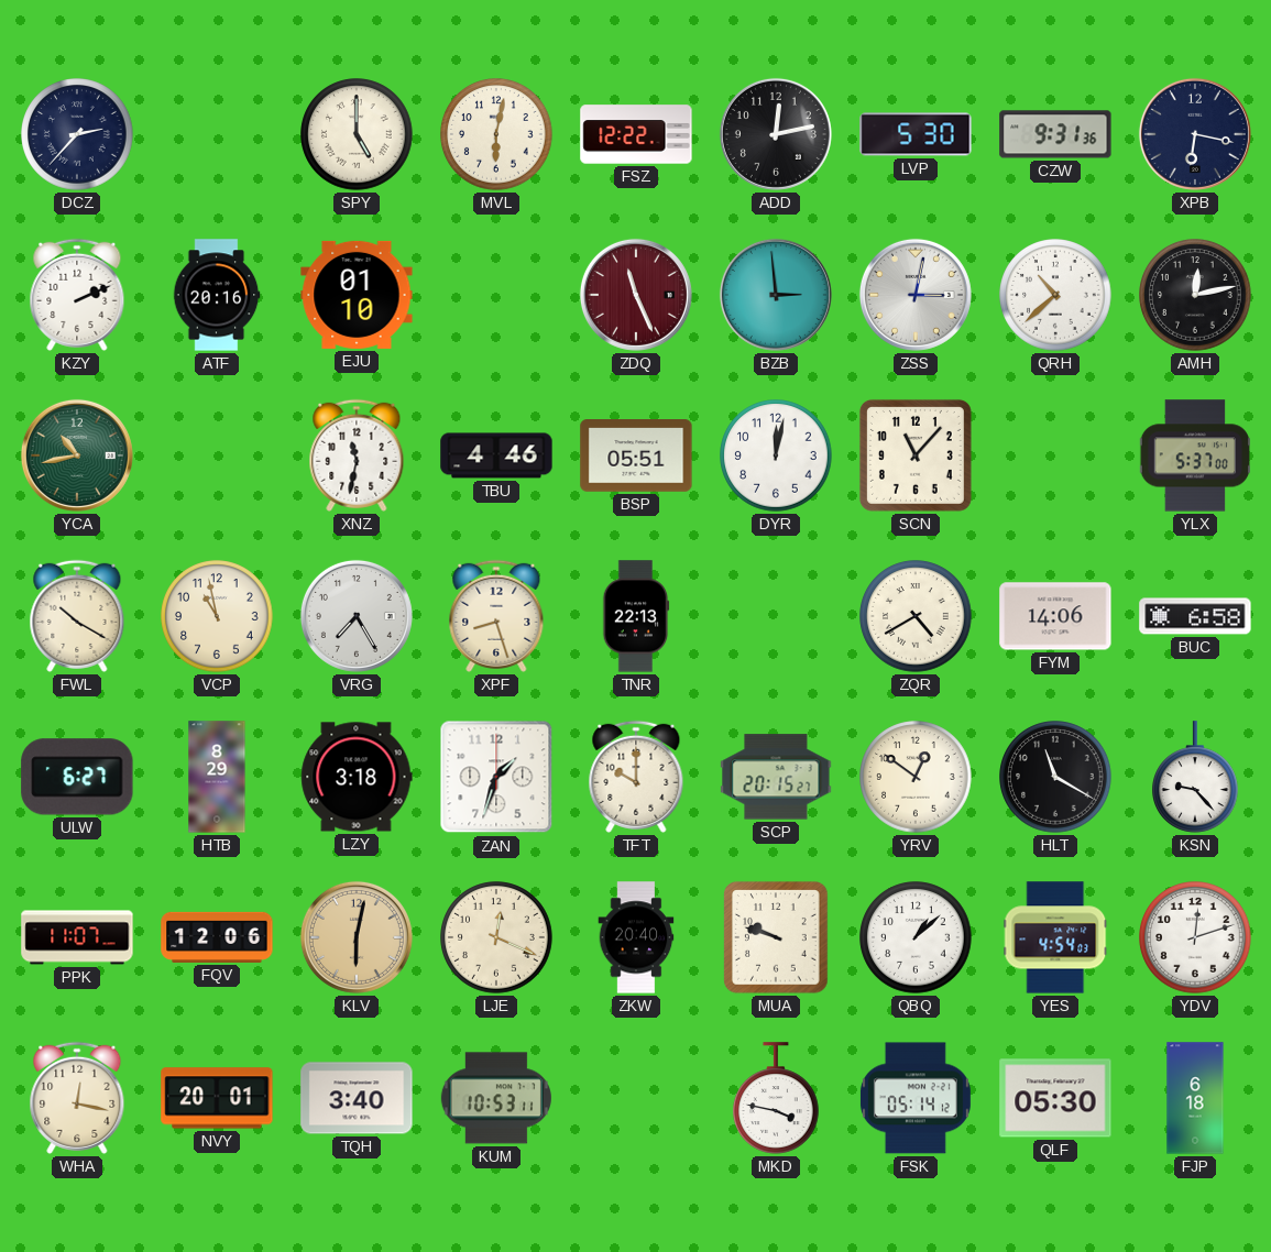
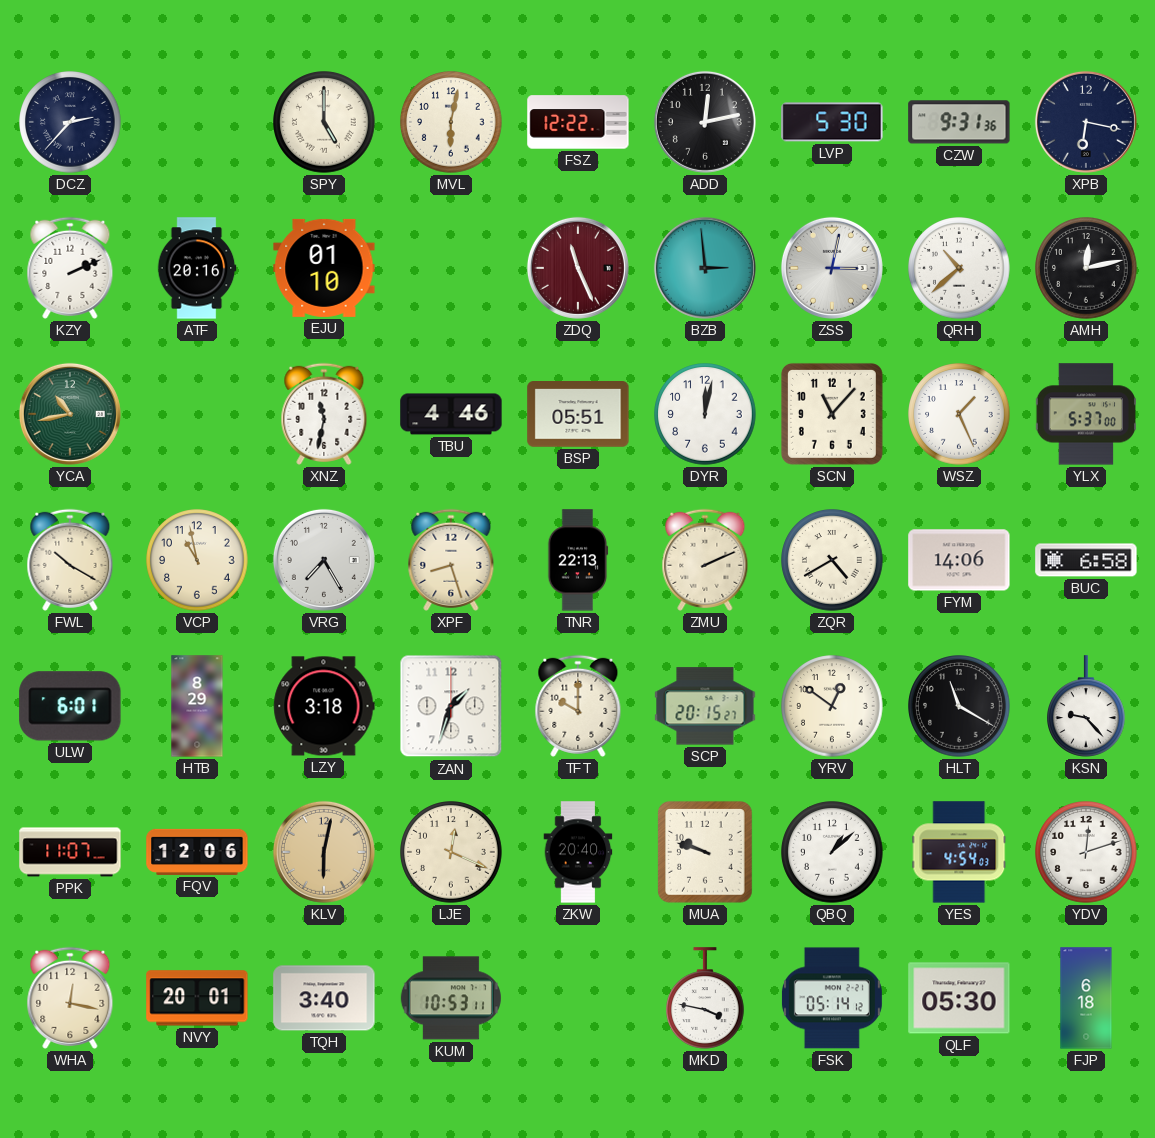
WSZ: none -> 1:26
ZMU: none -> 2:11
ULW: 6:27 -> 6:01
